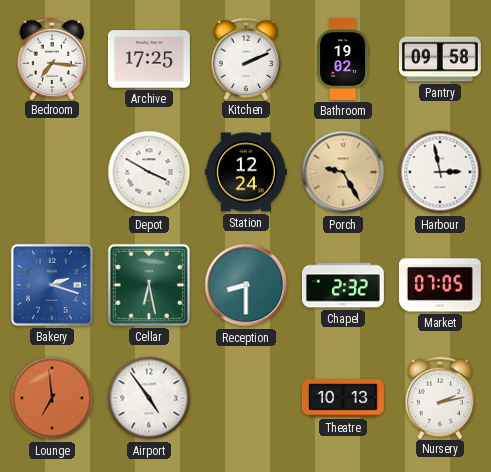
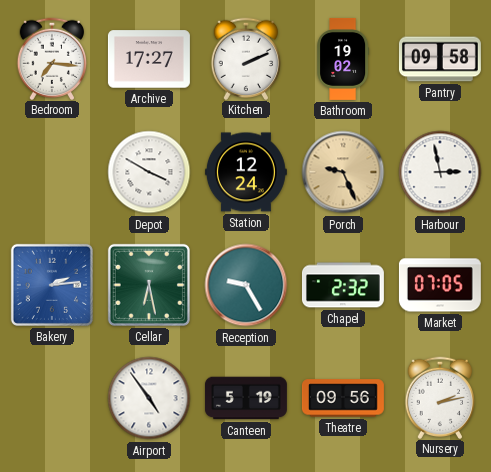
Archive: 17:25 -> 17:27
Porch: 9:25 -> 9:26
Bakery: 2:18 -> 2:14
Reception: 8:30 -> 9:25
Lounge: 6:59 -> none
Canteen: none -> 5:19
Theatre: 10:13 -> 09:56
